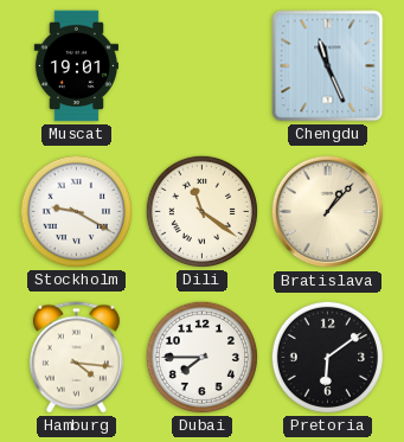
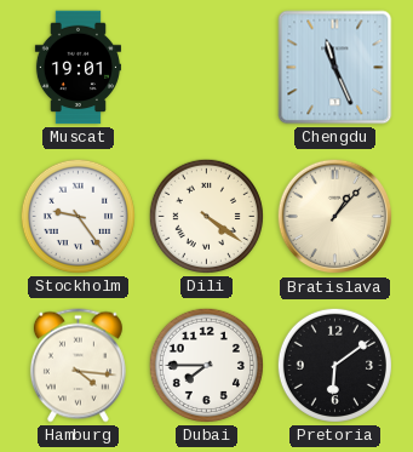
Stockholm: 9:20 -> 9:24
Dili: 11:21 -> 4:21
